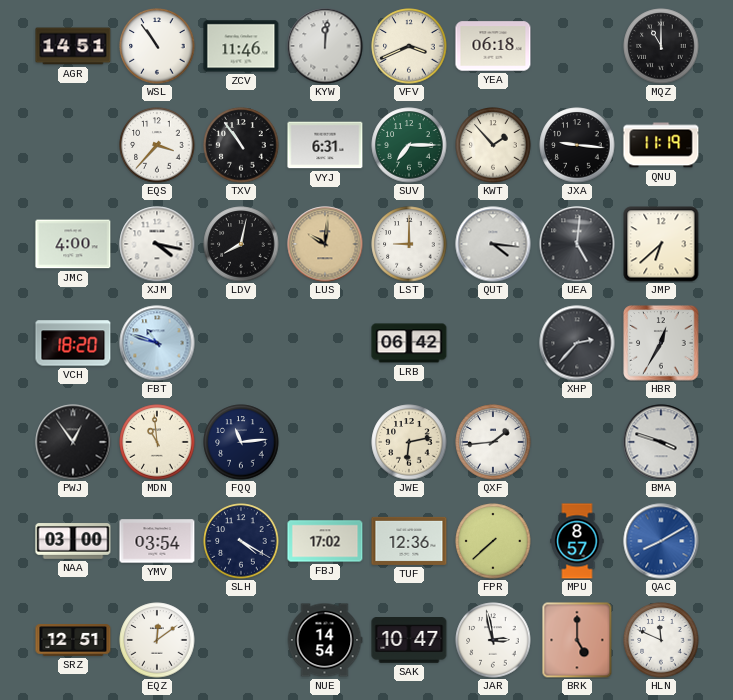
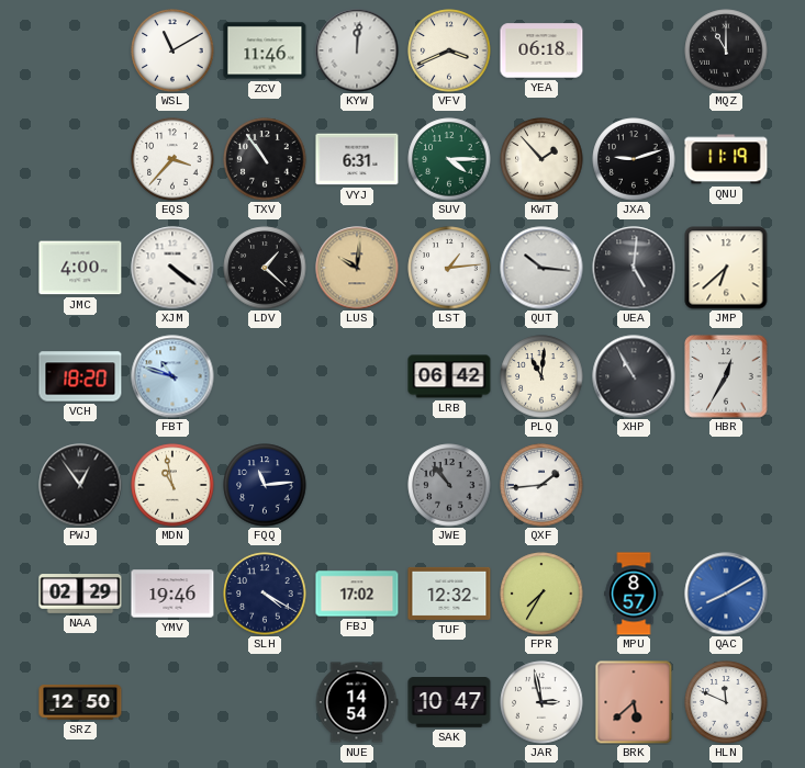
AGR: 14:51 -> none
WSL: 10:54 -> 11:10
SUV: 7:15 -> 4:15
JXA: 9:16 -> 9:12
XJM: 4:17 -> 4:21
LDV: 8:02 -> 1:22
LST: 9:00 -> 1:14
QUT: 4:16 -> 10:16
PLQ: none -> 11:01
XHP: 2:37 -> 10:55
MDN: 10:59 -> 10:58
JWE: 6:13 -> 10:53
JWE dial: cream -> grey
BMA: 3:48 -> none
NAA: 03:00 -> 02:29
YMV: 03:54 -> 19:46
TUF: 12:36 -> 12:32
FPR: 7:38 -> 7:35
SRZ: 12:51 -> 12:50
EQZ: 12:09 -> none
BRK: 5:00 -> 5:38
